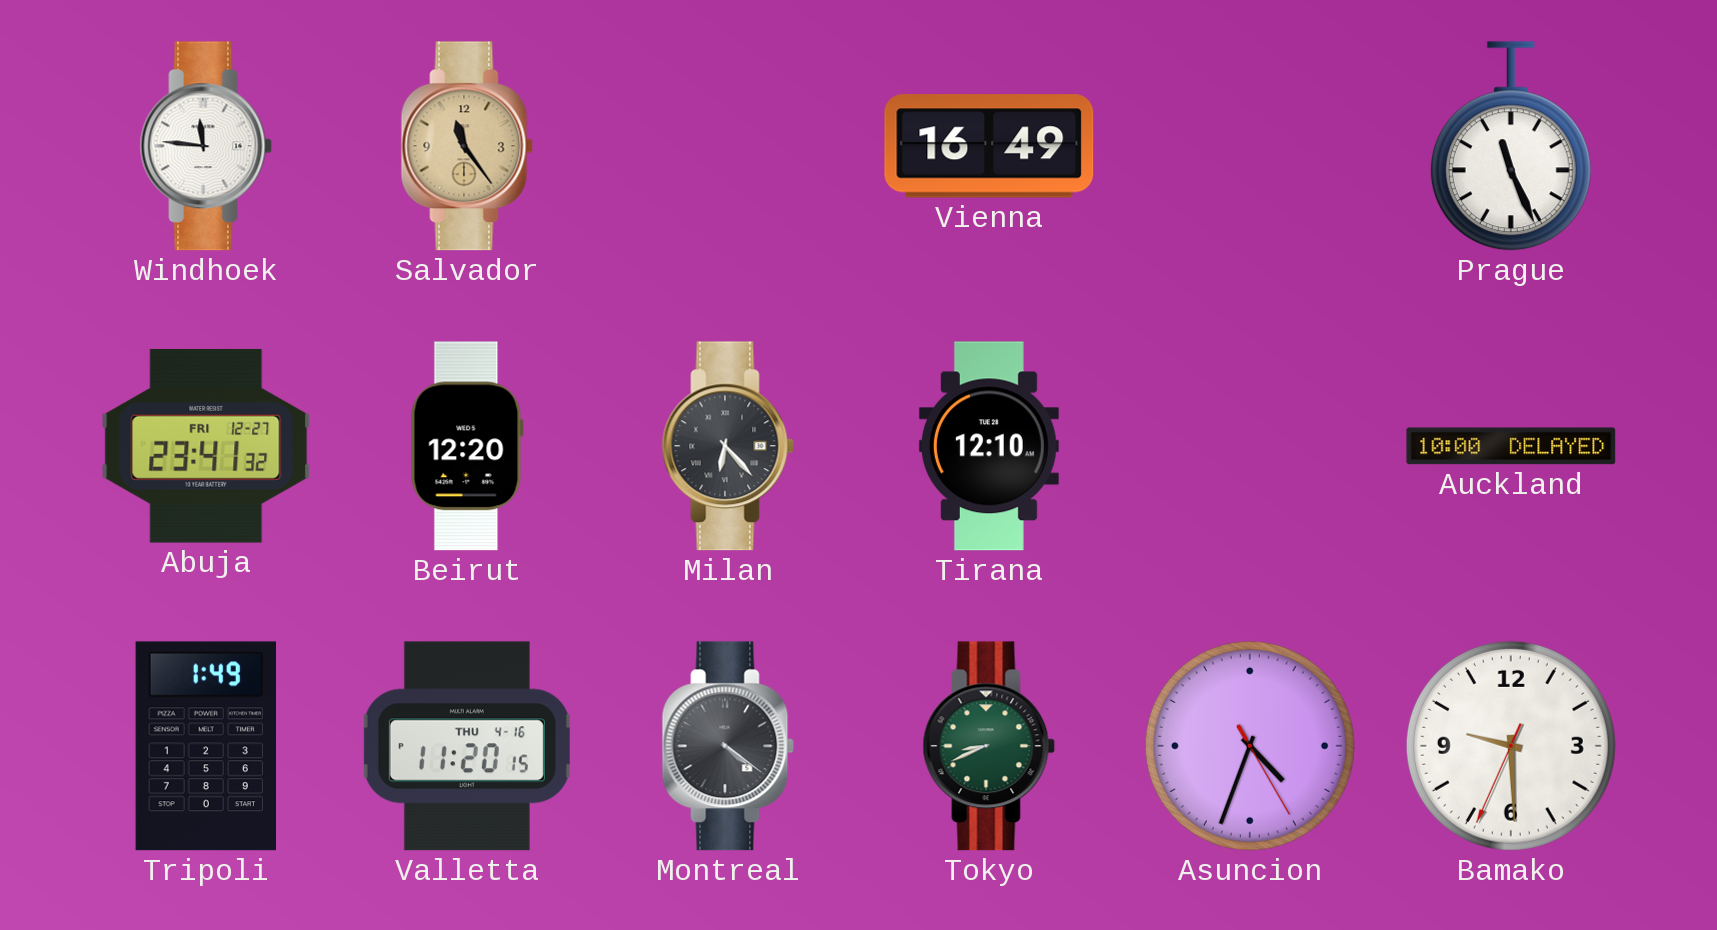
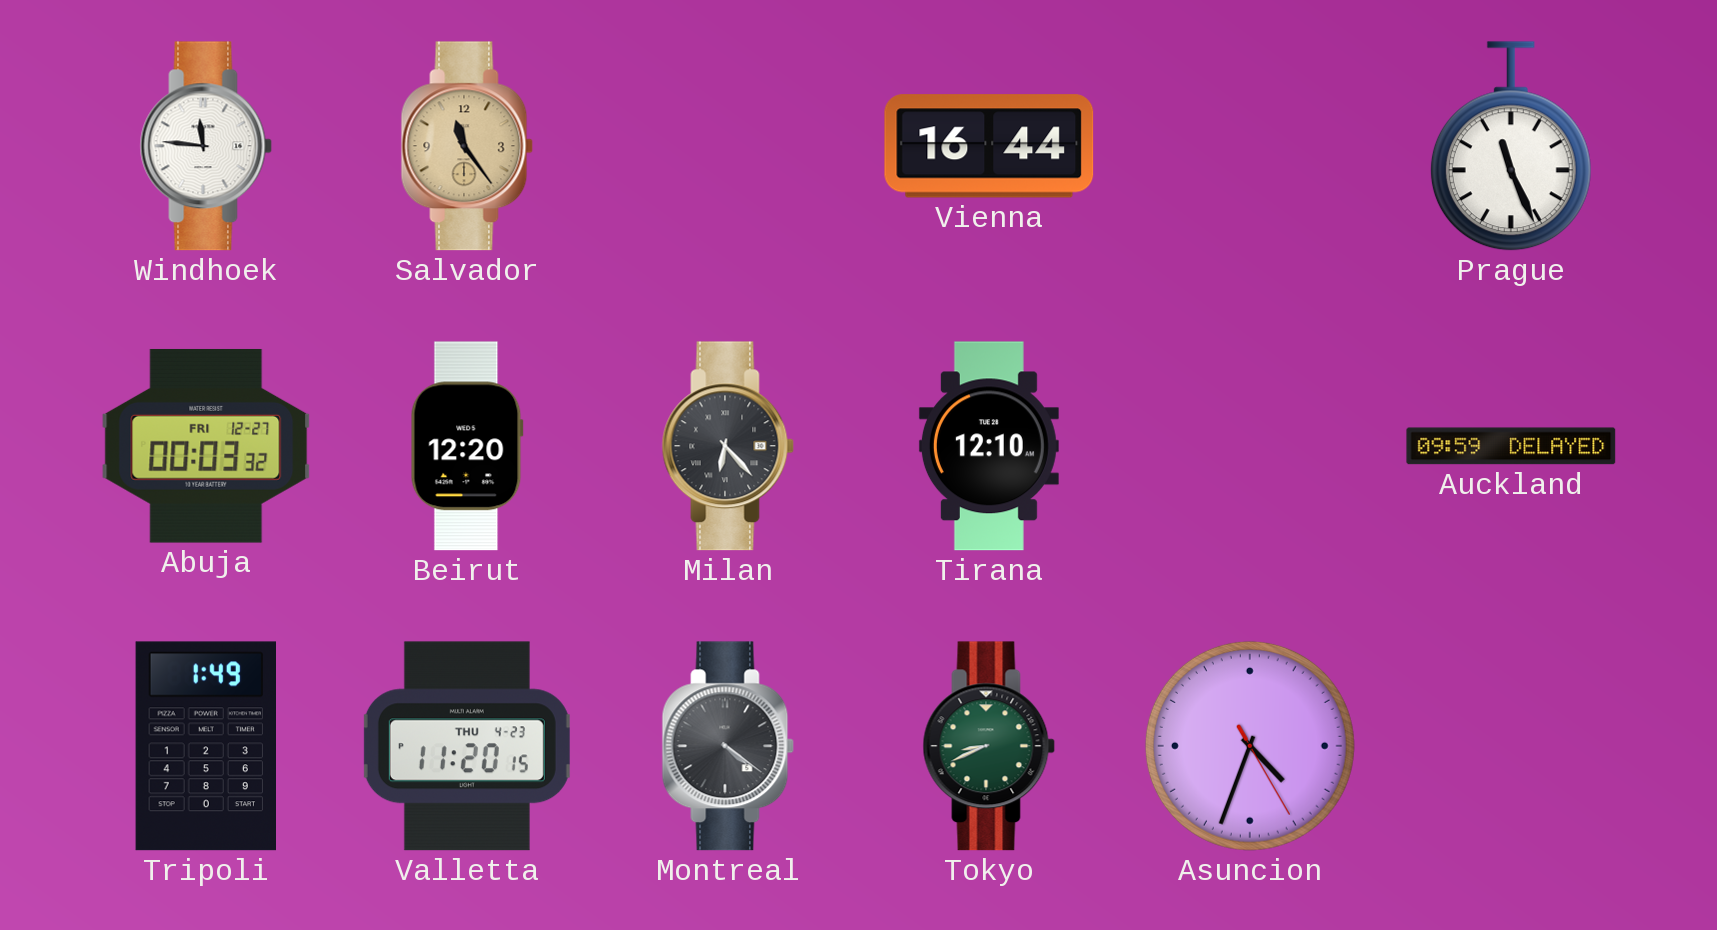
Vienna: 16:49 -> 16:44
Abuja: 23:41 -> 00:03
Auckland: 10:00 -> 09:59
Valletta date: THU 4-16 -> THU 4-23
Bamako: 9:29 -> none
